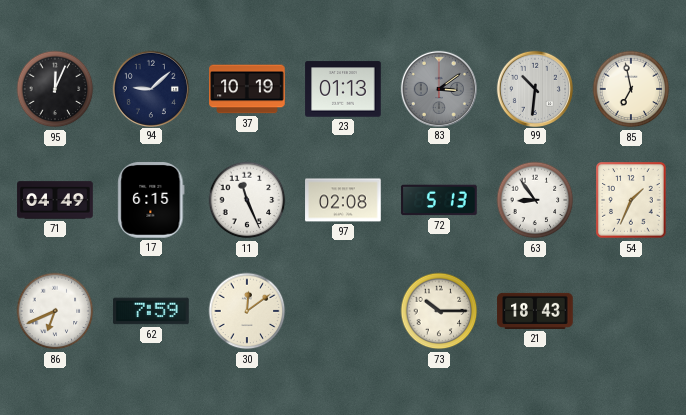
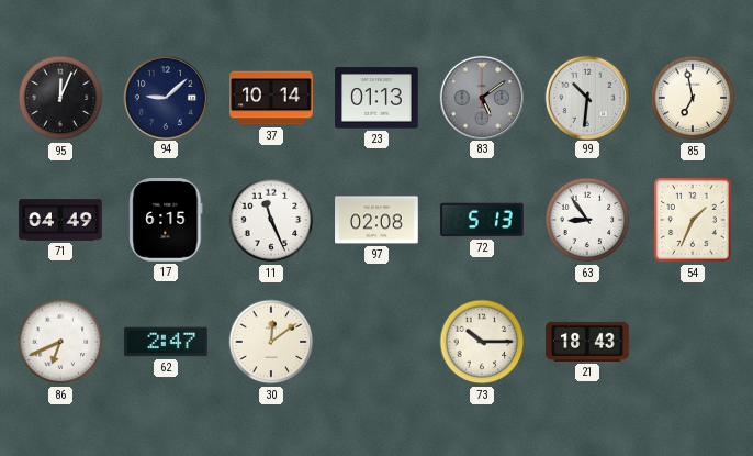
37: 10:19 -> 10:14
83: 3:09 -> 5:09
62: 7:59 -> 2:47
